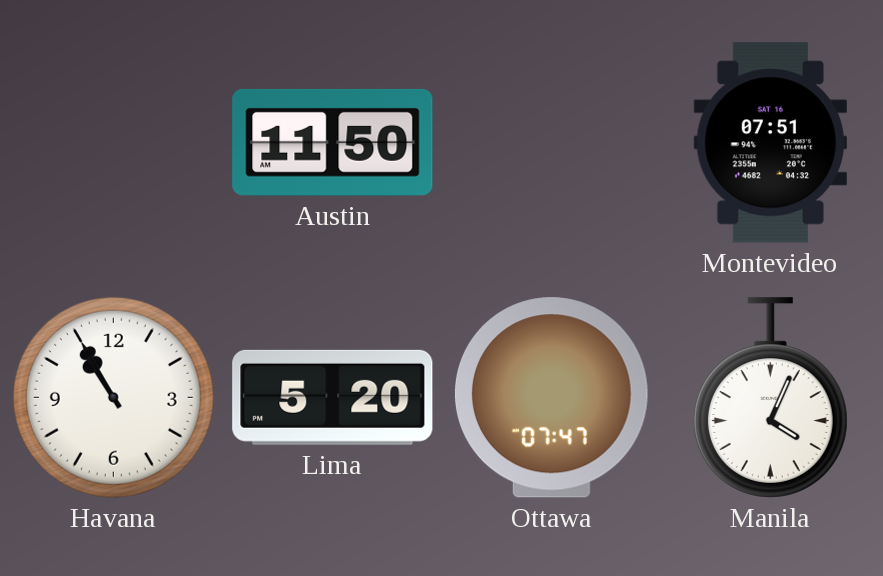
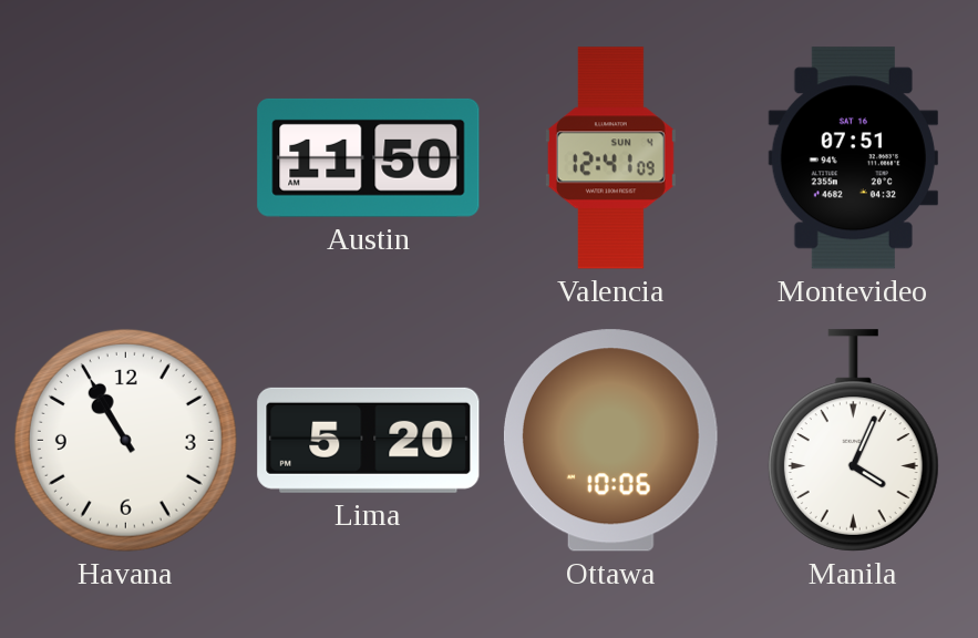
Valencia: none -> 12:41
Ottawa: 07:47 -> 10:06
